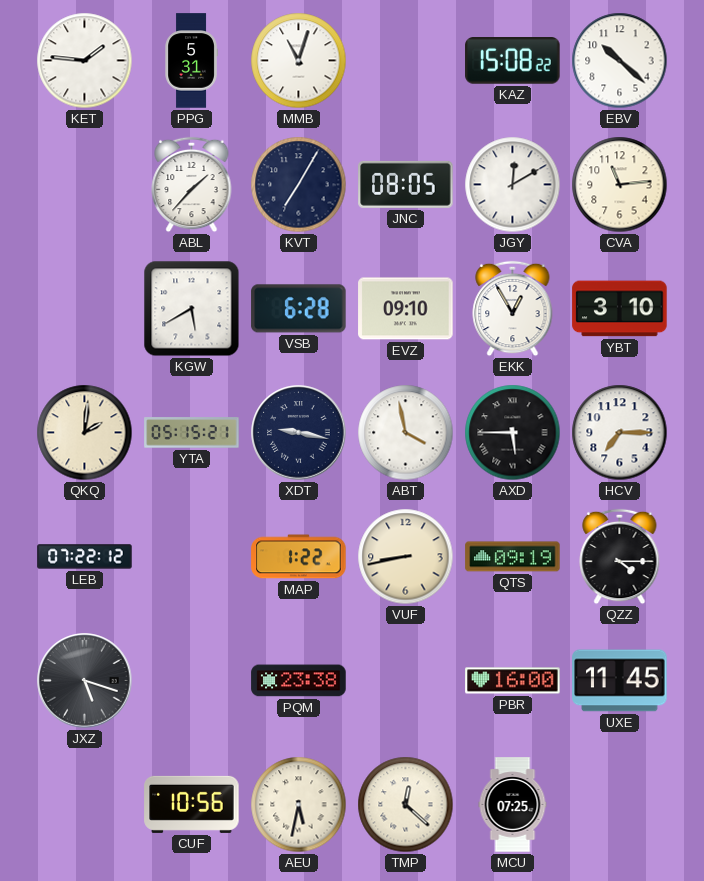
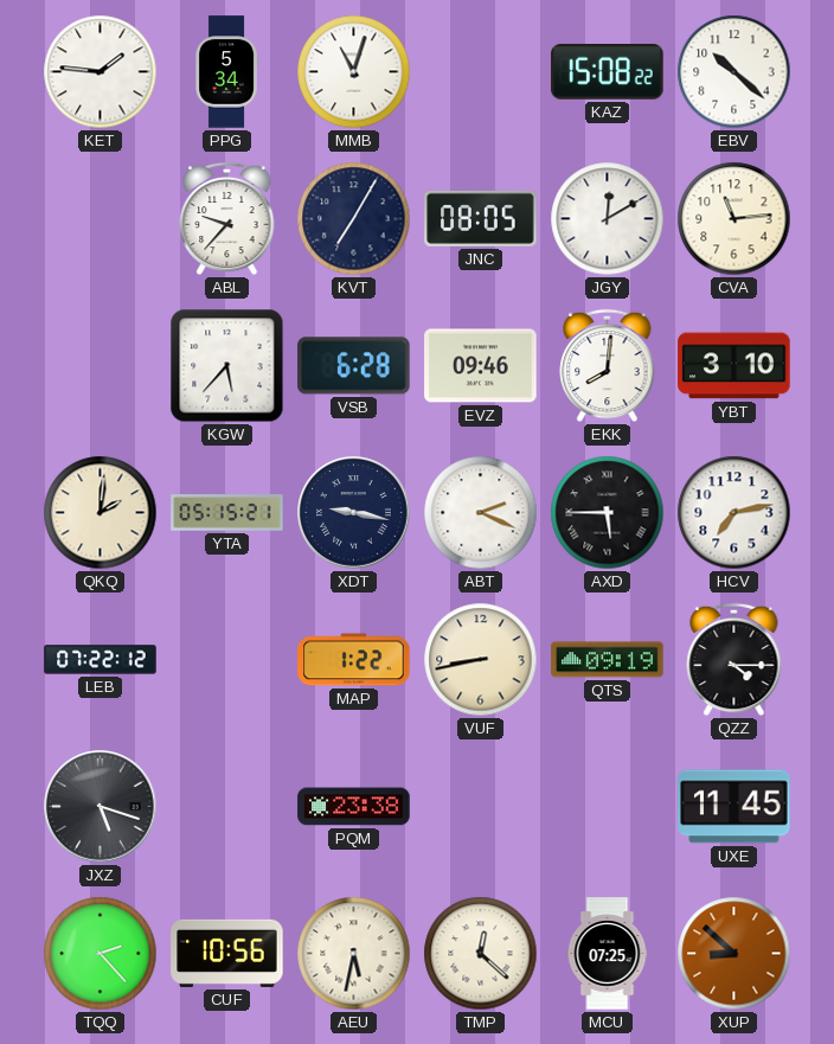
PPG: 5:31 -> 5:34
ABL: 1:37 -> 9:37
KGW: 5:40 -> 5:37
EVZ: 09:10 -> 09:46
EKK: 12:55 -> 8:01
ABT: 3:58 -> 2:19
HCV: 7:15 -> 7:13
PBR: 16:00 -> none
TQQ: none -> 2:23
XUP: none -> 8:52
